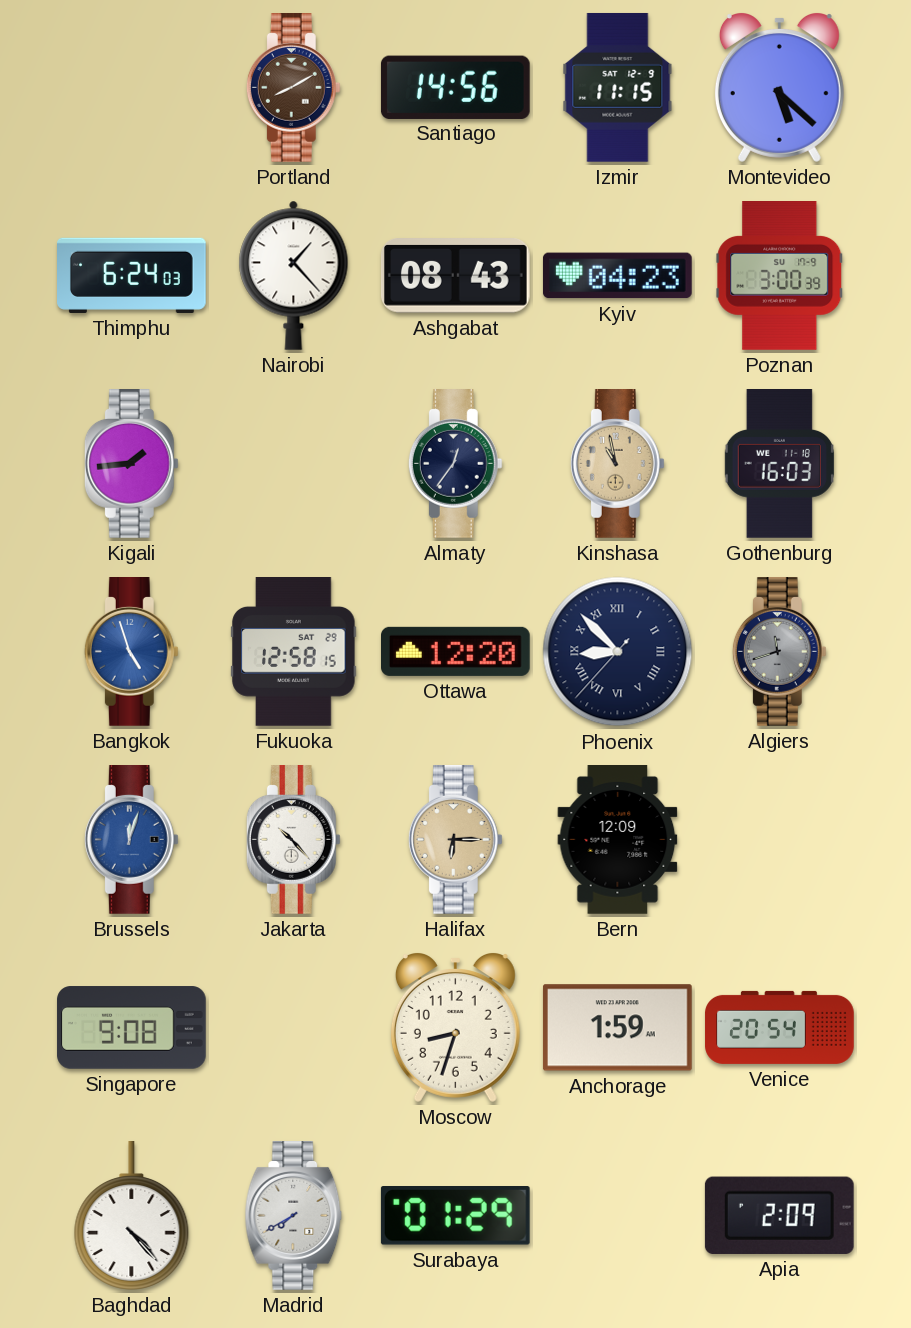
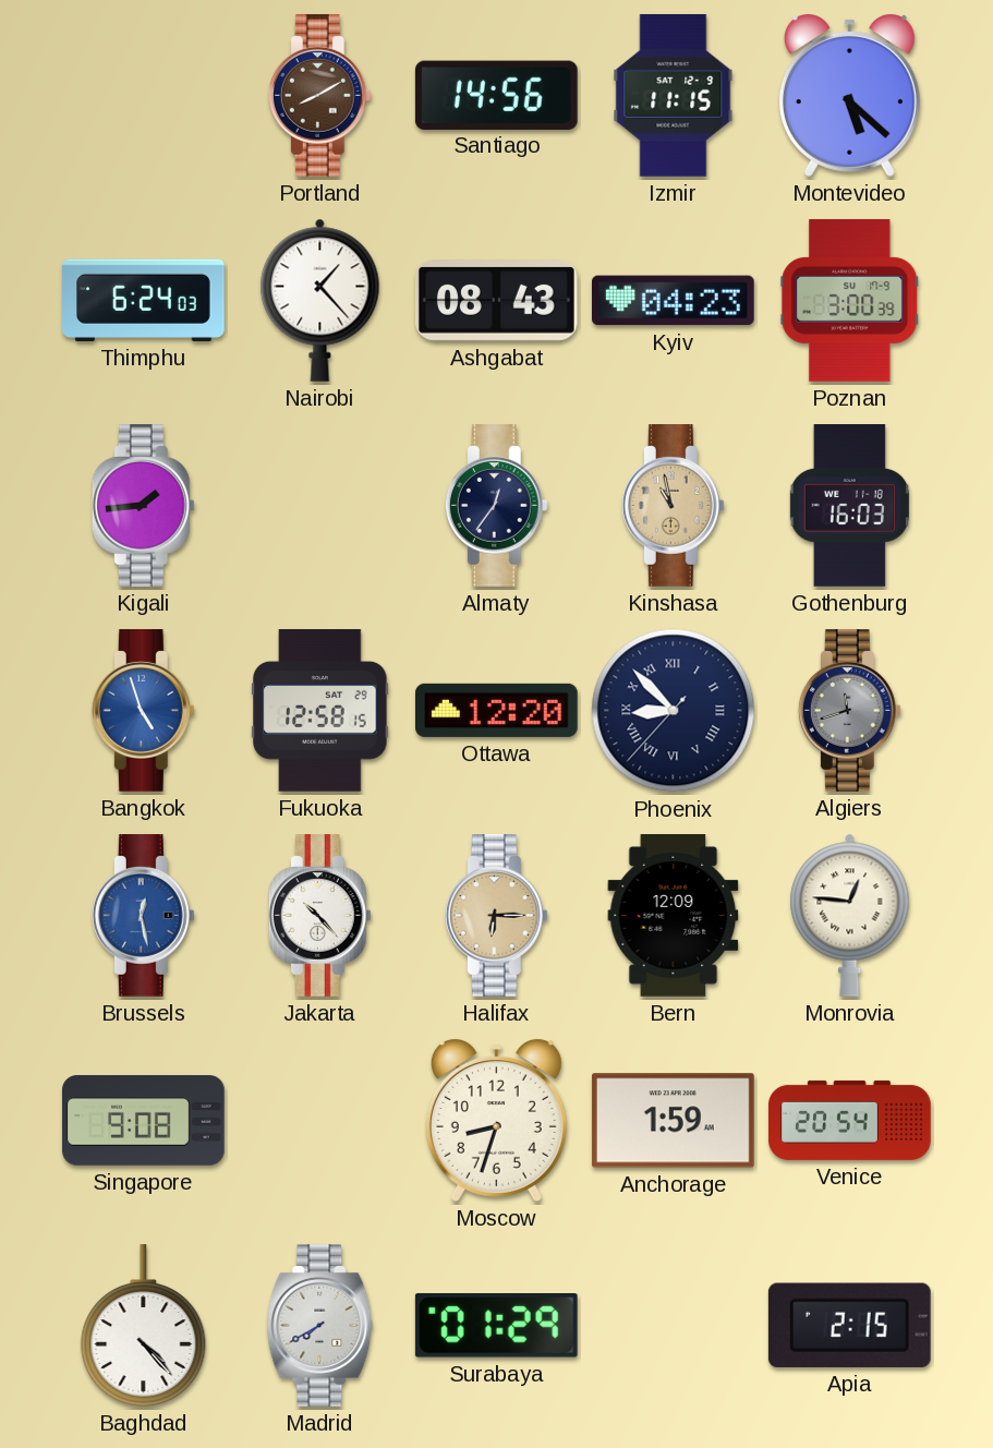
Brussels: 12:03 -> 12:28
Monrovia: none -> 12:46
Apia: 2:09 -> 2:15
